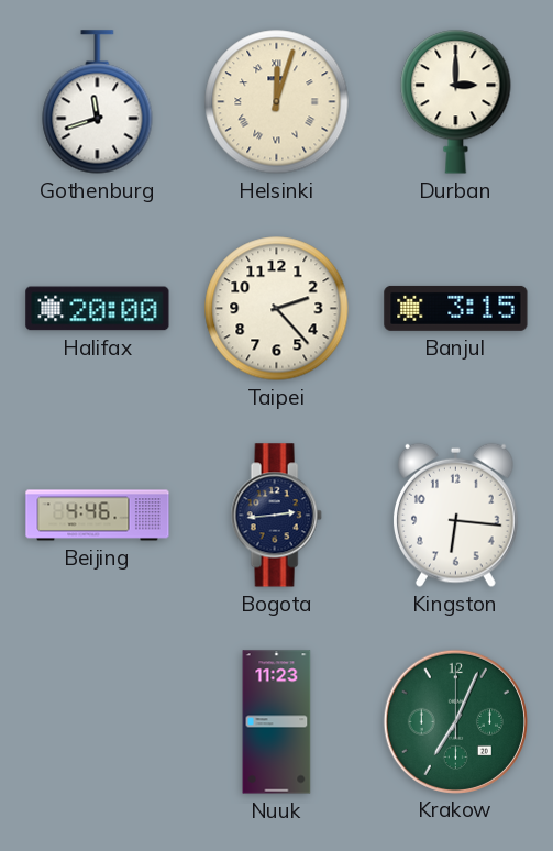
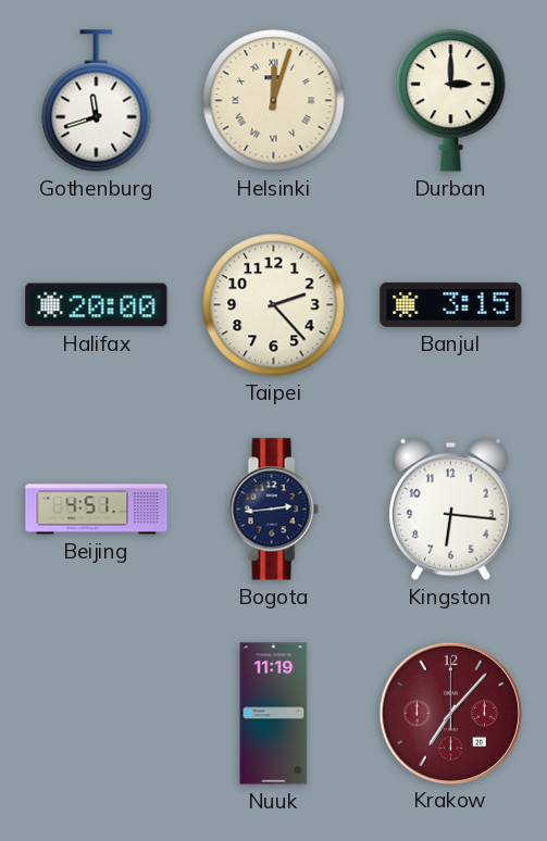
Beijing: 4:46 -> 4:51
Nuuk: 11:23 -> 11:19
Krakow: 7:04 -> 7:07
Krakow dial: green -> burgundy
